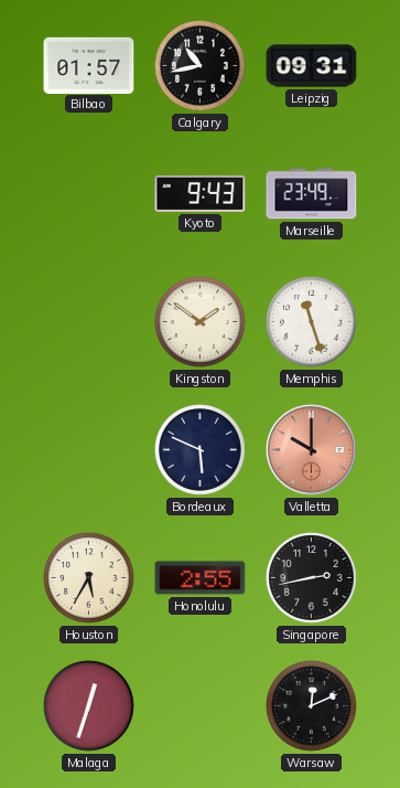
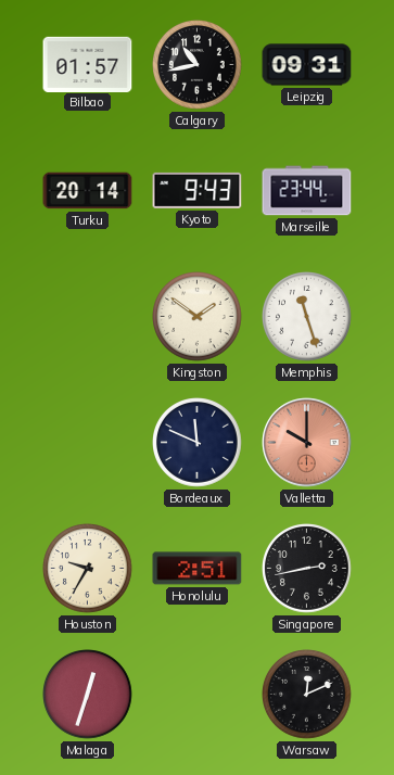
Turku: none -> 20:14
Marseille: 23:49 -> 23:44
Bordeaux: 5:49 -> 11:49
Houston: 5:35 -> 9:35
Honolulu: 2:55 -> 2:51
